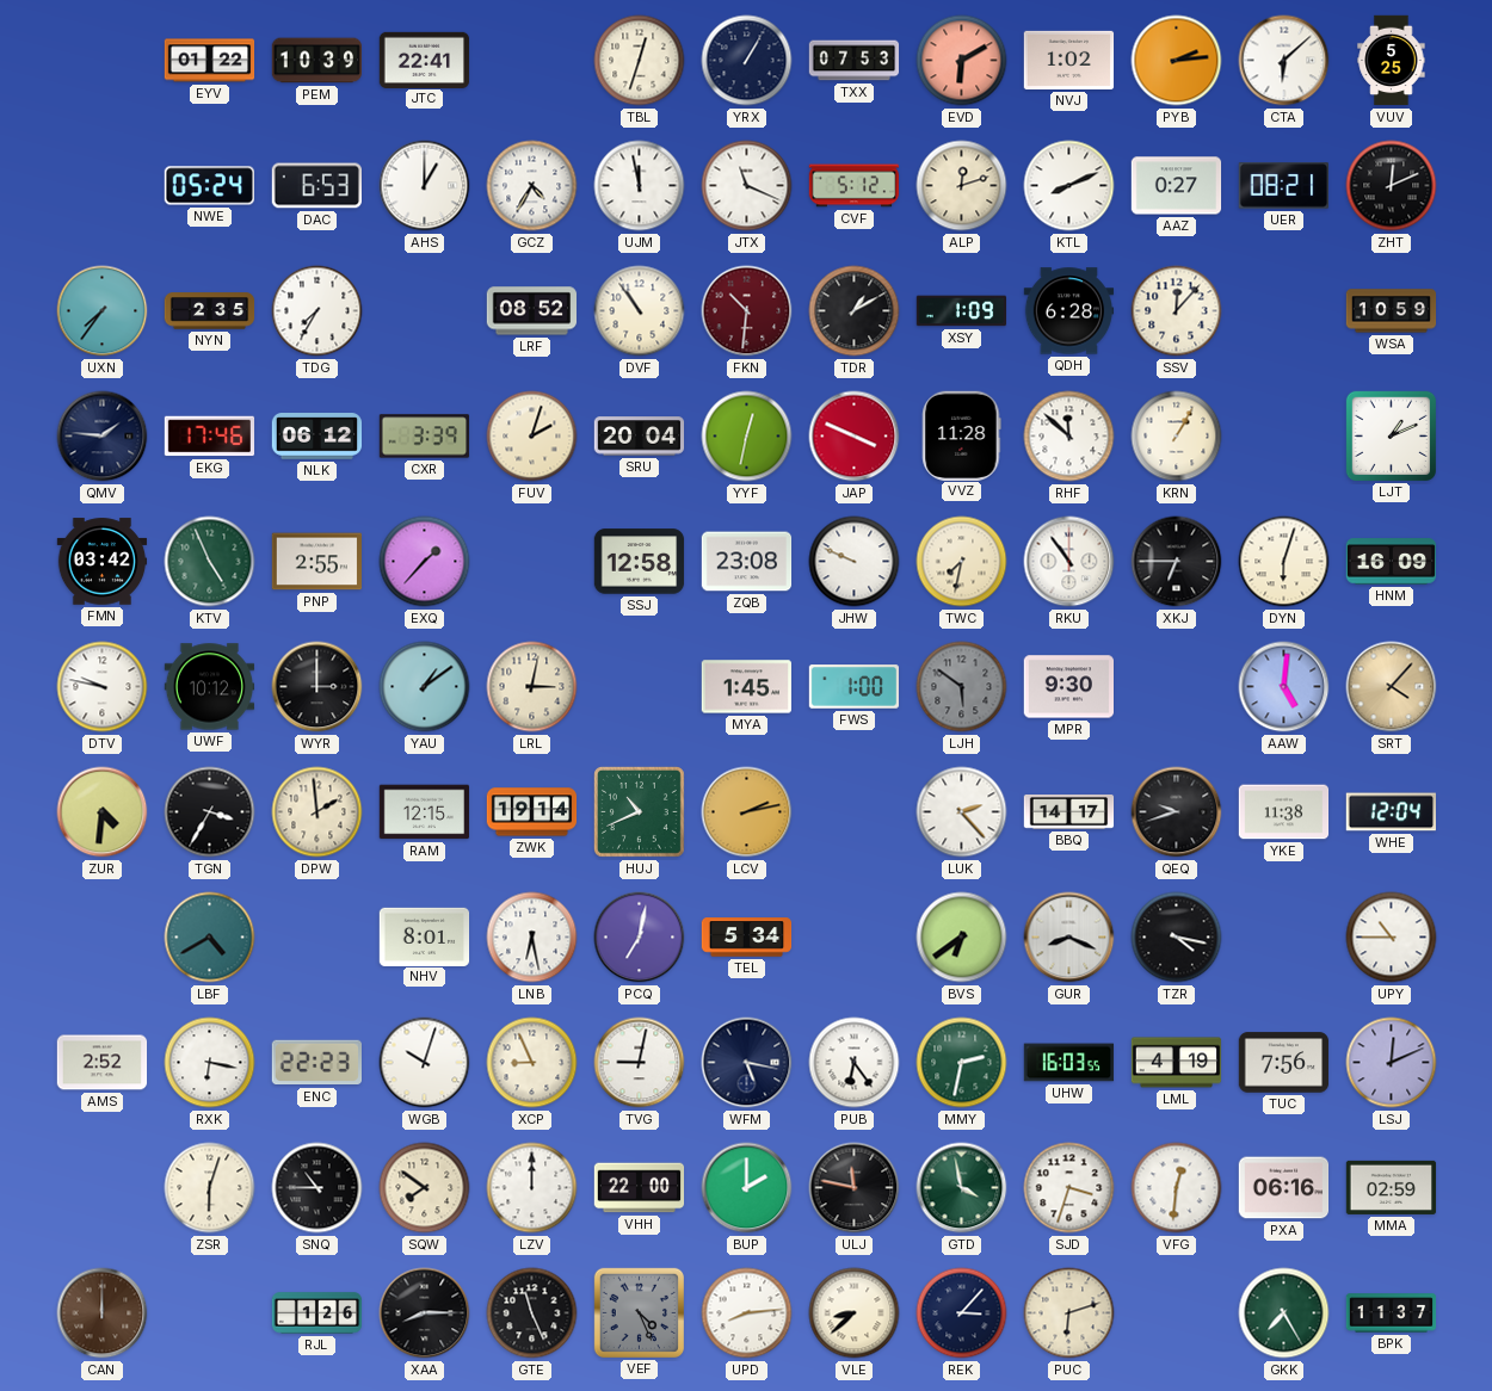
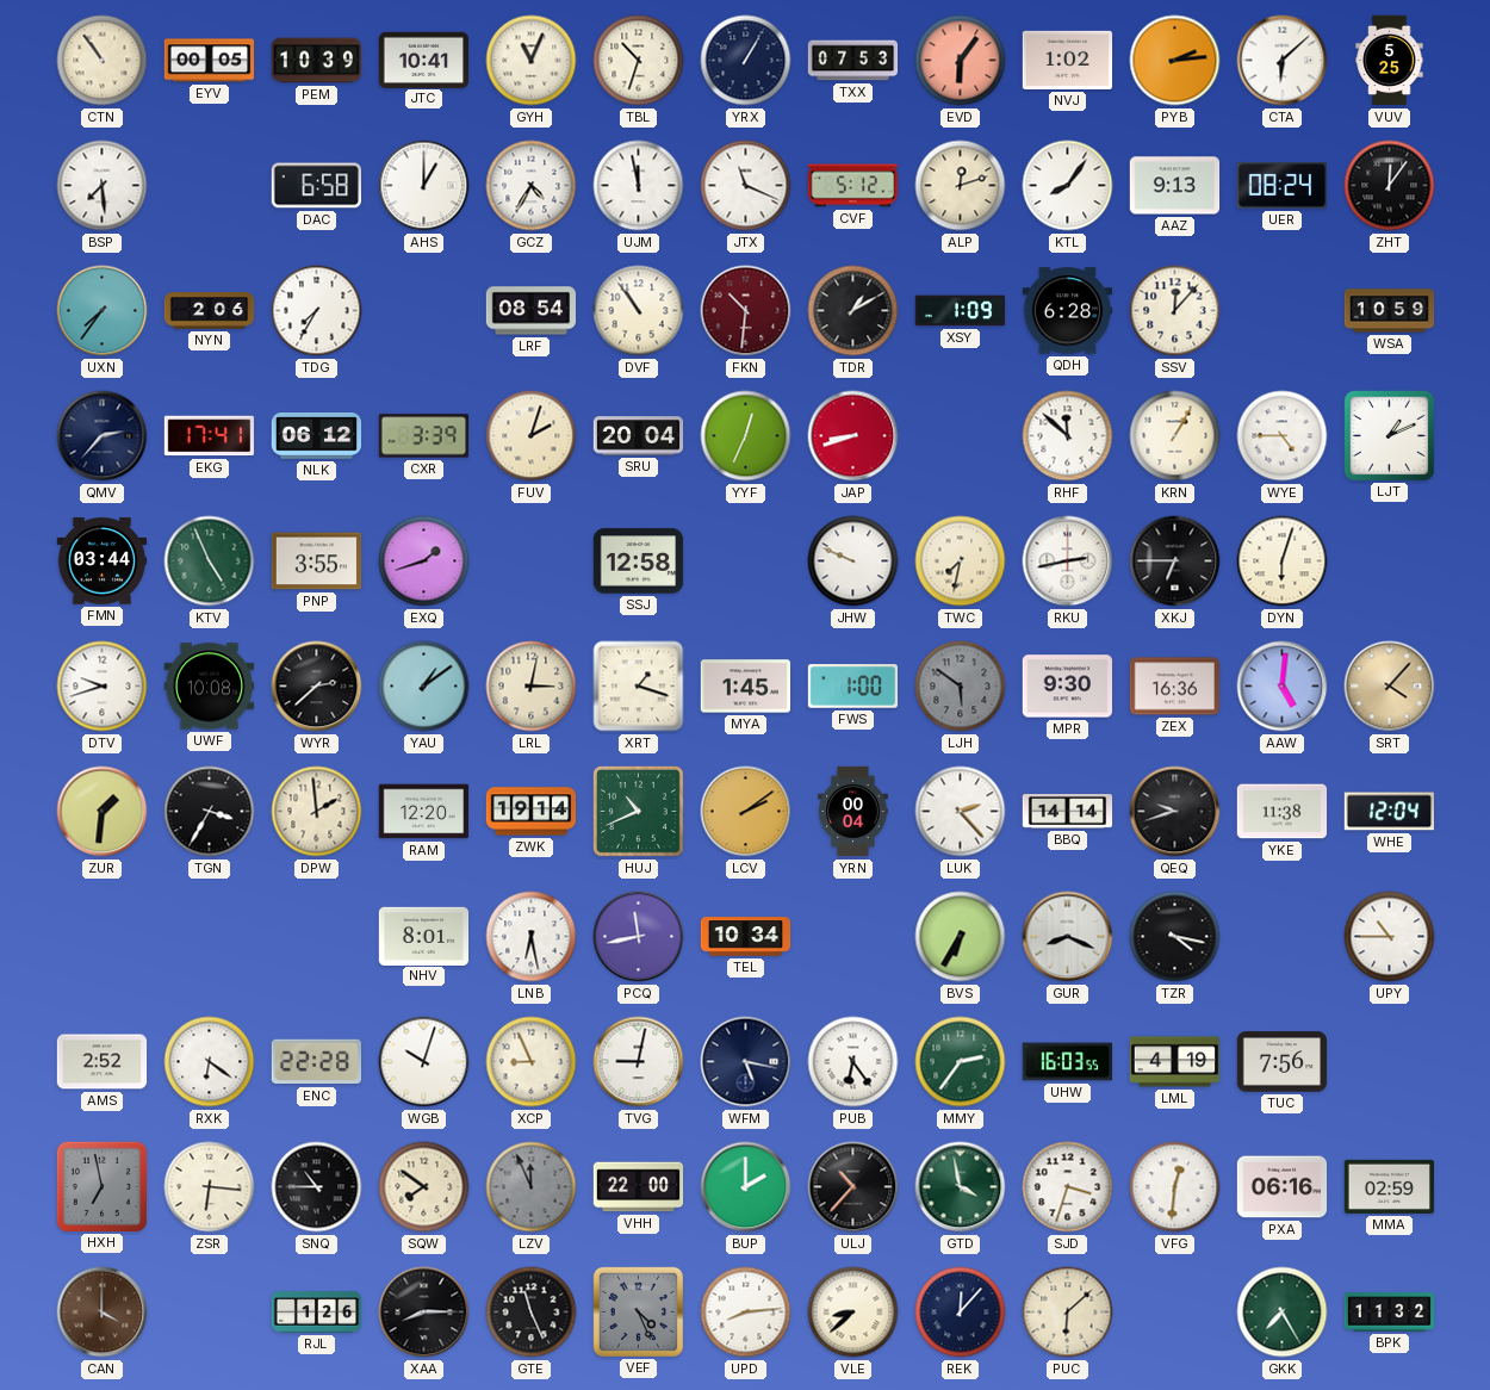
CTN: none -> 10:54
EYV: 01:22 -> 00:05
JTC: 22:41 -> 10:41
GYH: none -> 11:04
TBL: 12:33 -> 10:33
EVD: 6:10 -> 6:06
BSP: none -> 7:29
NWE: 05:24 -> none
DAC: 6:53 -> 6:58
KTL: 8:11 -> 8:06
AAZ: 0:27 -> 9:13
UER: 08:21 -> 08:24
ZHT: 12:11 -> 12:06
NYN: 2:35 -> 2:06
LRF: 08:52 -> 08:54
QMV: 1:46 -> 2:37
EKG: 17:46 -> 17:41
YYF: 12:32 -> 12:34
JAP: 3:49 -> 8:42
VVZ: 11:28 -> none
WYE: none -> 4:45
FMN: 03:42 -> 03:44
PNP: 2:55 -> 3:55
EXQ: 1:37 -> 1:42
ZQB: 23:08 -> none
RKU: 10:54 -> 2:43
HNM: 16:09 -> none
DTV: 9:47 -> 9:42
UWF: 10:12 -> 10:08
WYR: 3:00 -> 2:38
XRT: none -> 1:18
ZEX: none -> 16:36
ZUR: 4:31 -> 1:31
RAM: 12:15 -> 12:20
LCV: 2:13 -> 2:09
YRN: none -> 00:04
BBQ: 14:17 -> 14:14
LBF: 4:40 -> none
PCQ: 7:02 -> 11:43
TEL: 5:34 -> 10:34
BVS: 6:39 -> 6:35
RXK: 6:17 -> 6:21
ENC: 22:23 -> 22:28
MMY: 2:32 -> 2:36
LSJ: 12:11 -> none
HXH: none -> 6:58
ZSR: 6:03 -> 6:16
LZV: 12:00 -> 11:56
LZV dial: white -> grey
ULJ: 11:47 -> 10:37
CAN: 12:00 -> 4:00
REK: 3:07 -> 12:07
PUC: 6:12 -> 6:08
BPK: 11:37 -> 11:32
